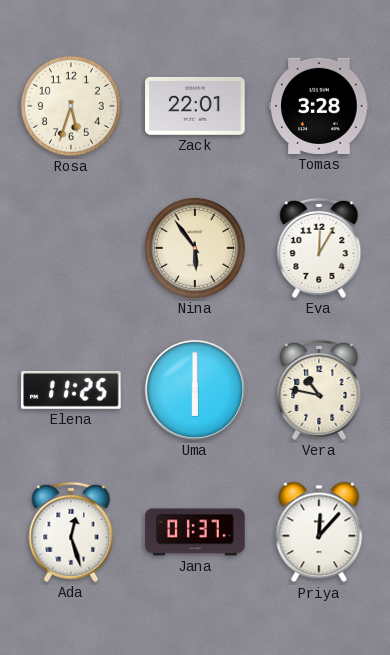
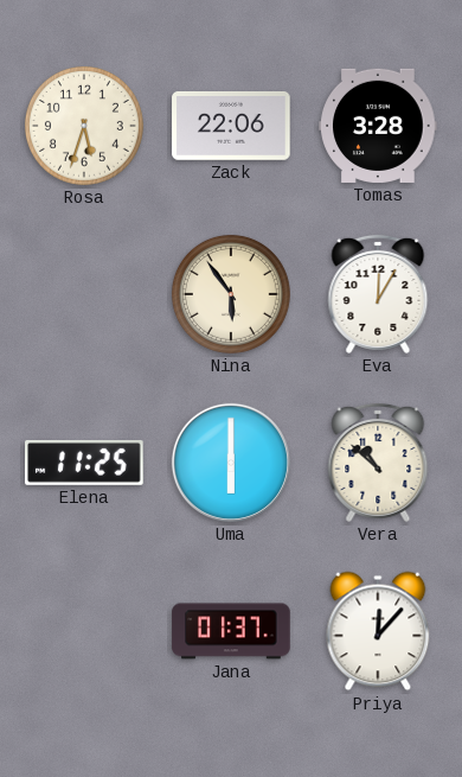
Zack: 22:01 -> 22:06
Vera: 10:47 -> 10:52
Ada: 12:27 -> none
